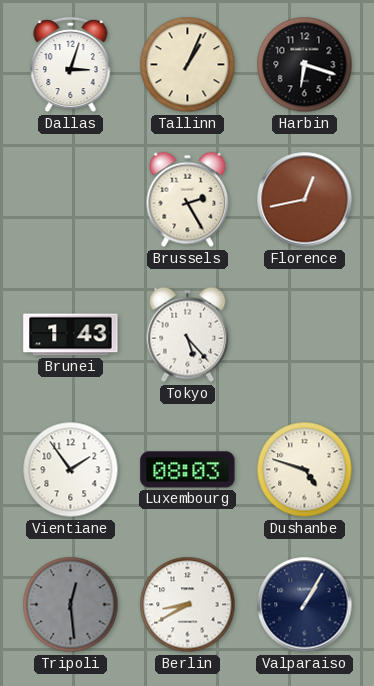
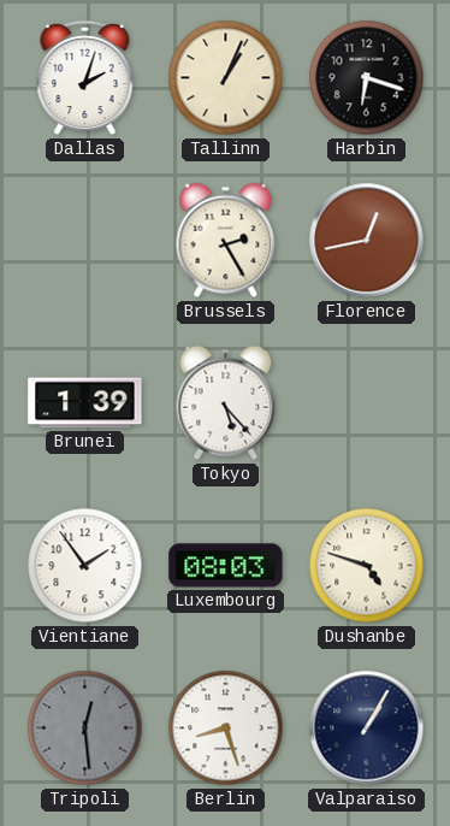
Dallas: 3:03 -> 2:03
Brunei: 1:43 -> 1:39
Berlin: 8:40 -> 8:27
